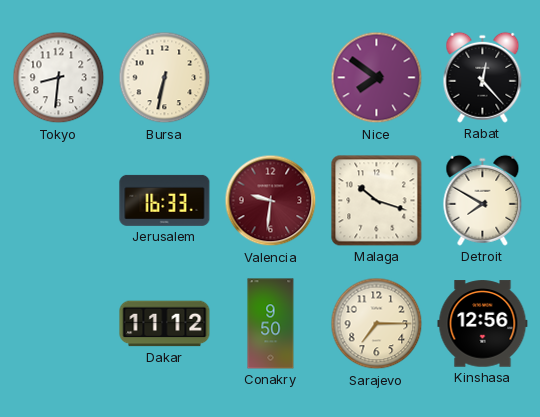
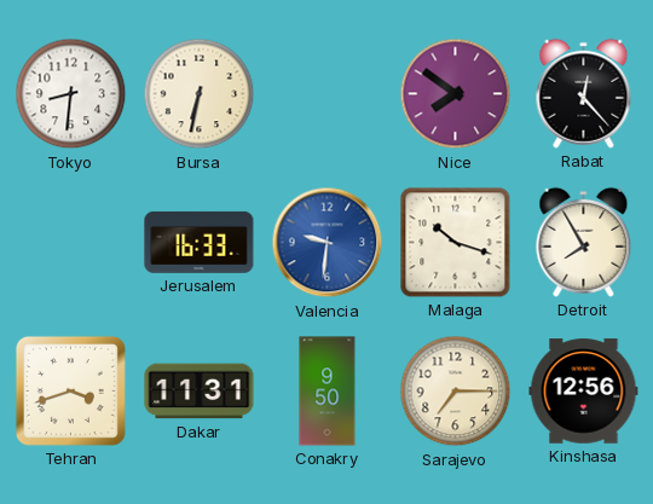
Valencia dial: burgundy -> blue
Detroit: 7:50 -> 7:55
Tehran: none -> 3:42
Dakar: 11:12 -> 11:31
